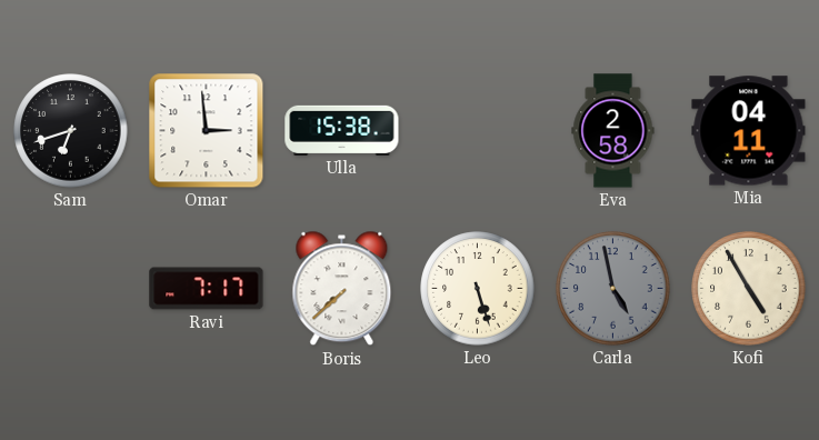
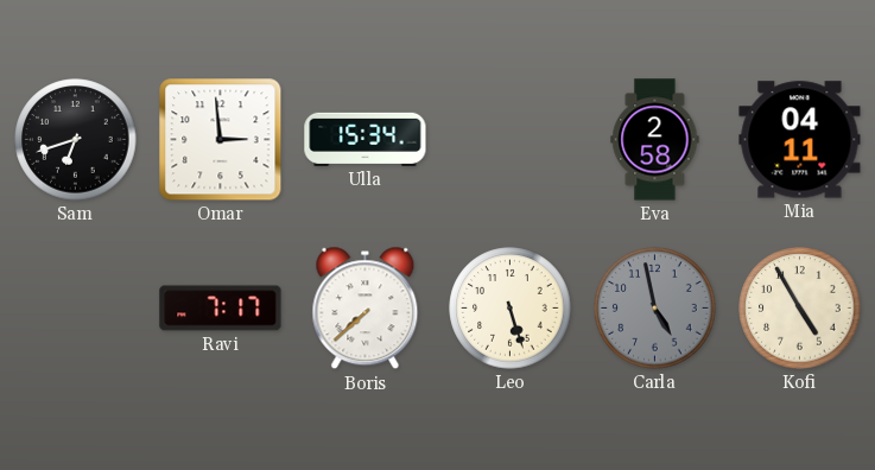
Ulla: 15:38 -> 15:34
